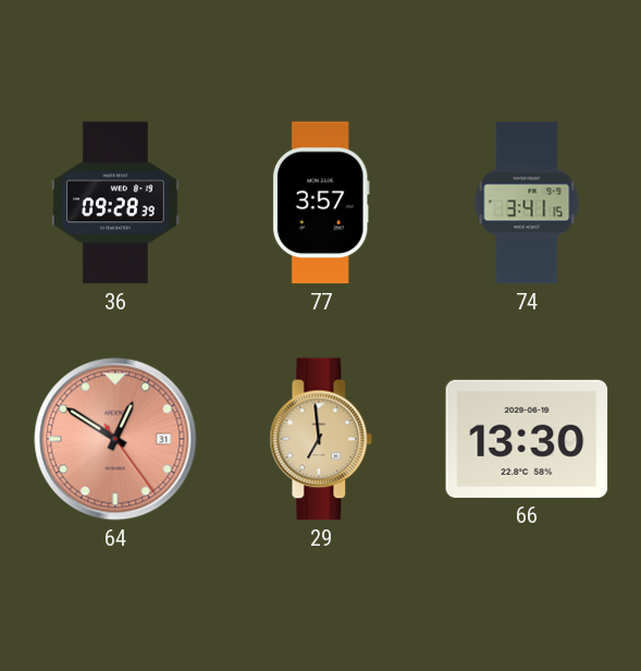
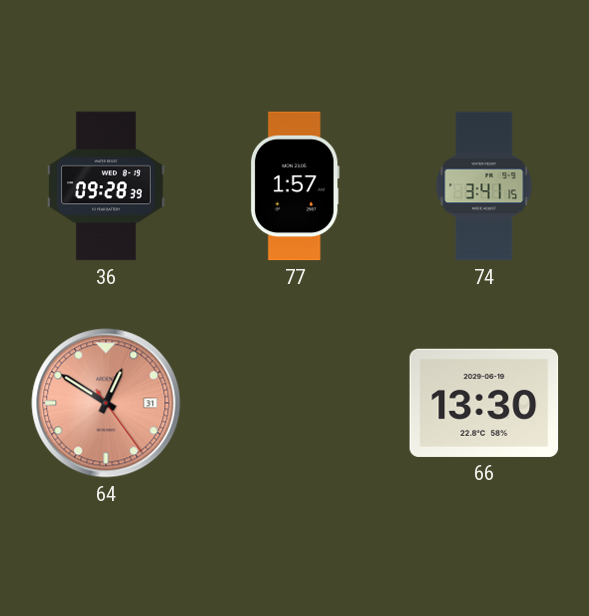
77: 3:57 -> 1:57
29: 6:59 -> none
